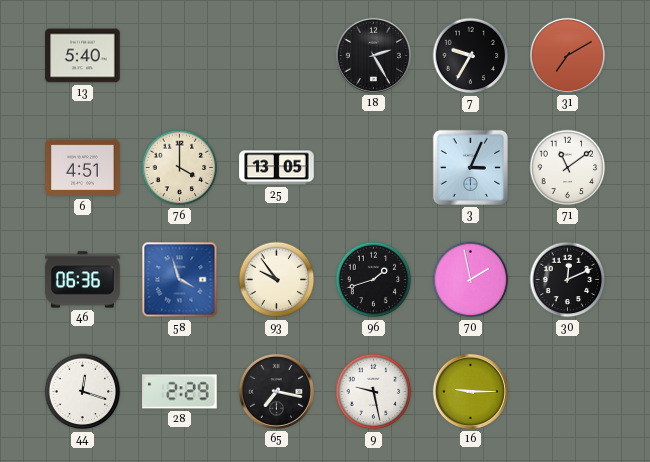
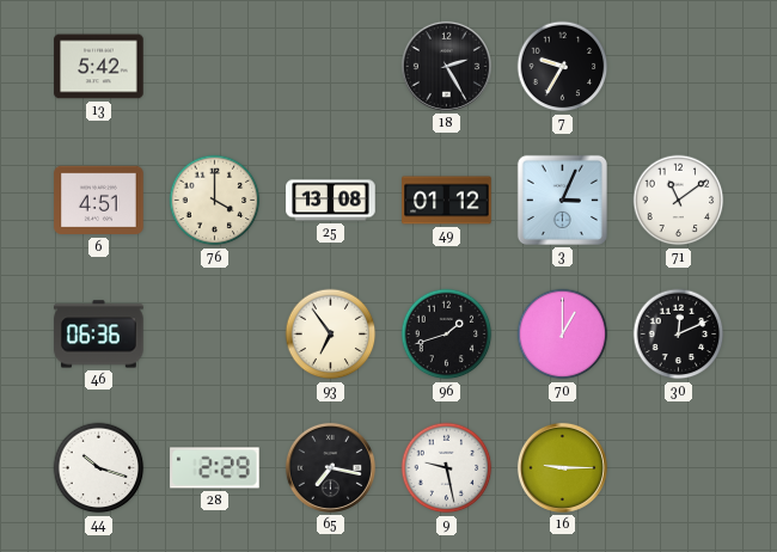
13: 5:40 -> 5:42
31: 7:10 -> none
25: 13:05 -> 13:08
49: none -> 01:12
58: 3:57 -> none
93: 9:54 -> 6:54
70: 1:58 -> 1:00
44: 12:18 -> 10:18
